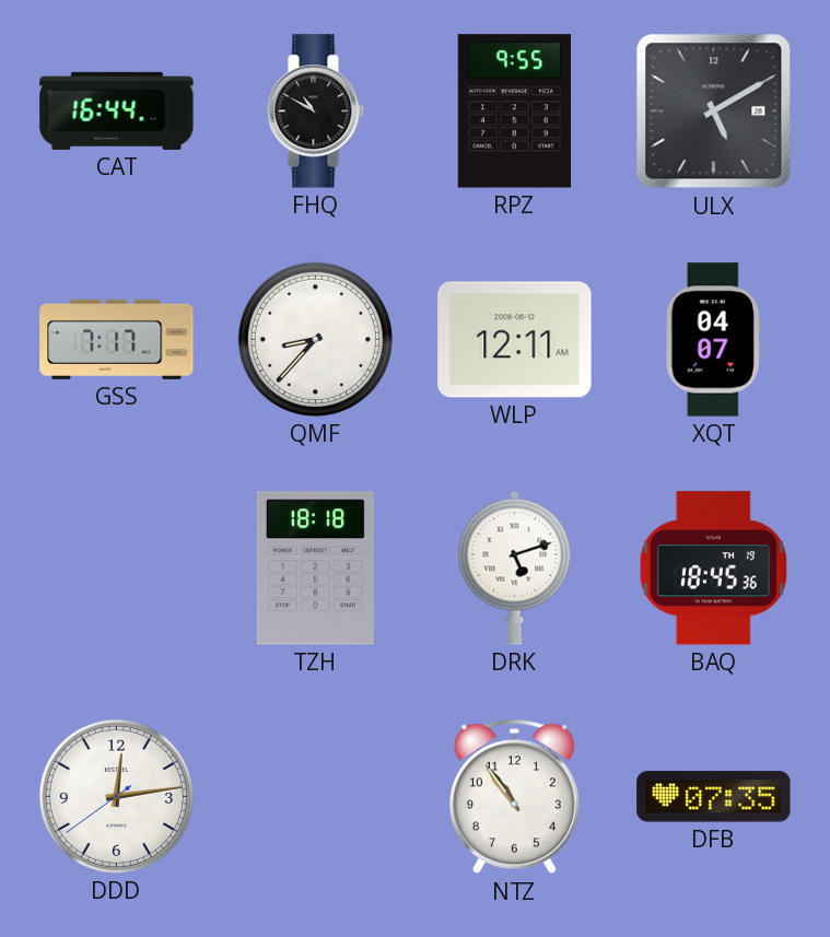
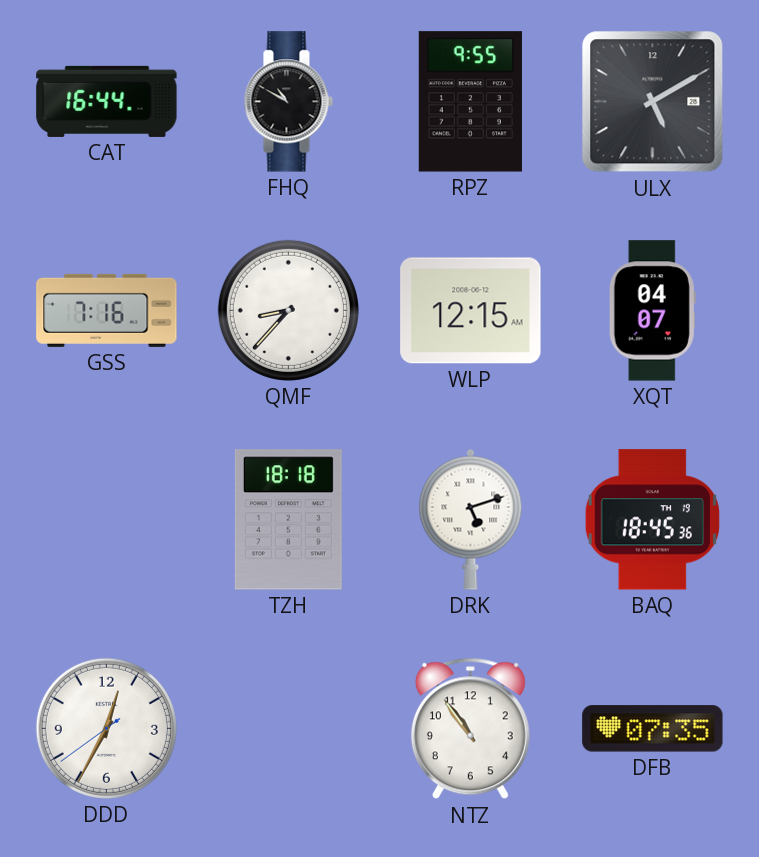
GSS: 7:17 -> 7:16
WLP: 12:11 -> 12:15
DDD: 12:13 -> 12:34
